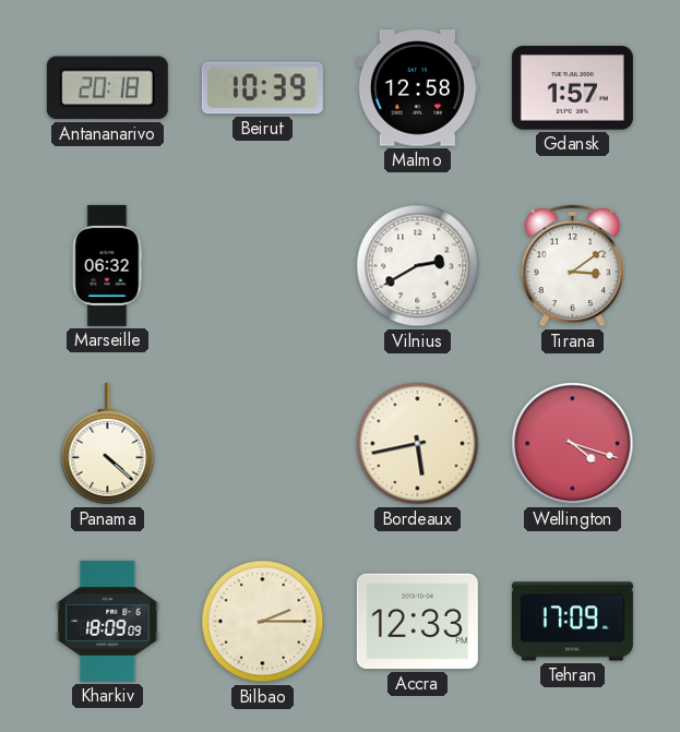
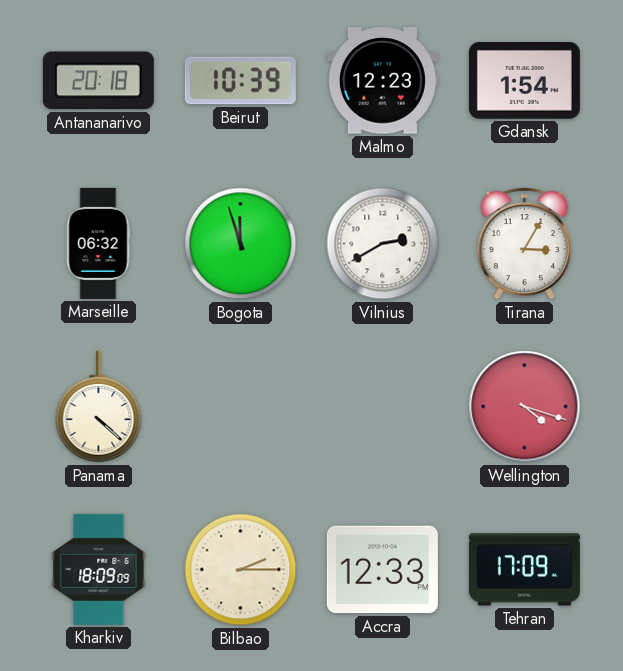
Malmo: 12:58 -> 12:23
Gdansk: 1:57 -> 1:54
Bogota: none -> 11:57
Tirana: 3:09 -> 3:05
Bordeaux: 5:43 -> none
